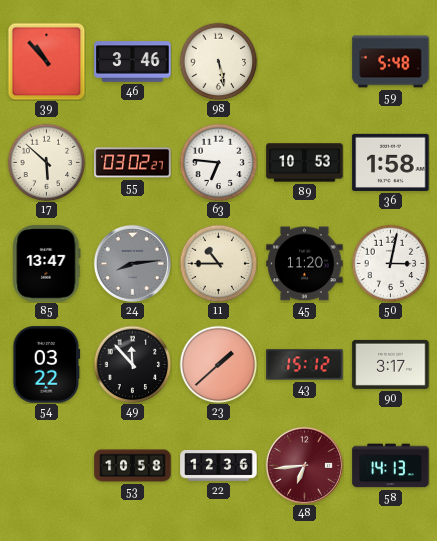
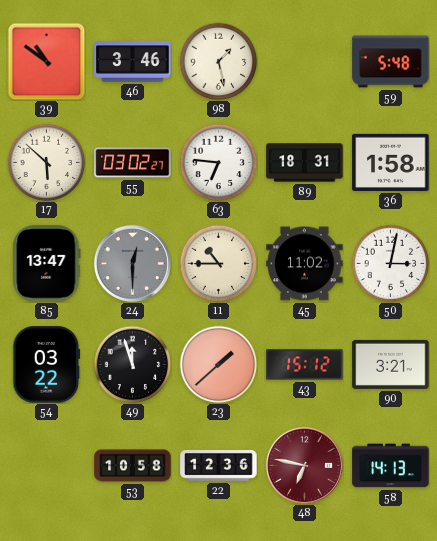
39: 10:53 -> 10:51
98: 5:28 -> 1:28
89: 10:53 -> 18:31
24: 8:14 -> 12:30
45: 11:20 -> 11:02
49: 11:53 -> 11:57
90: 3:17 -> 3:21
48: 6:44 -> 6:47
